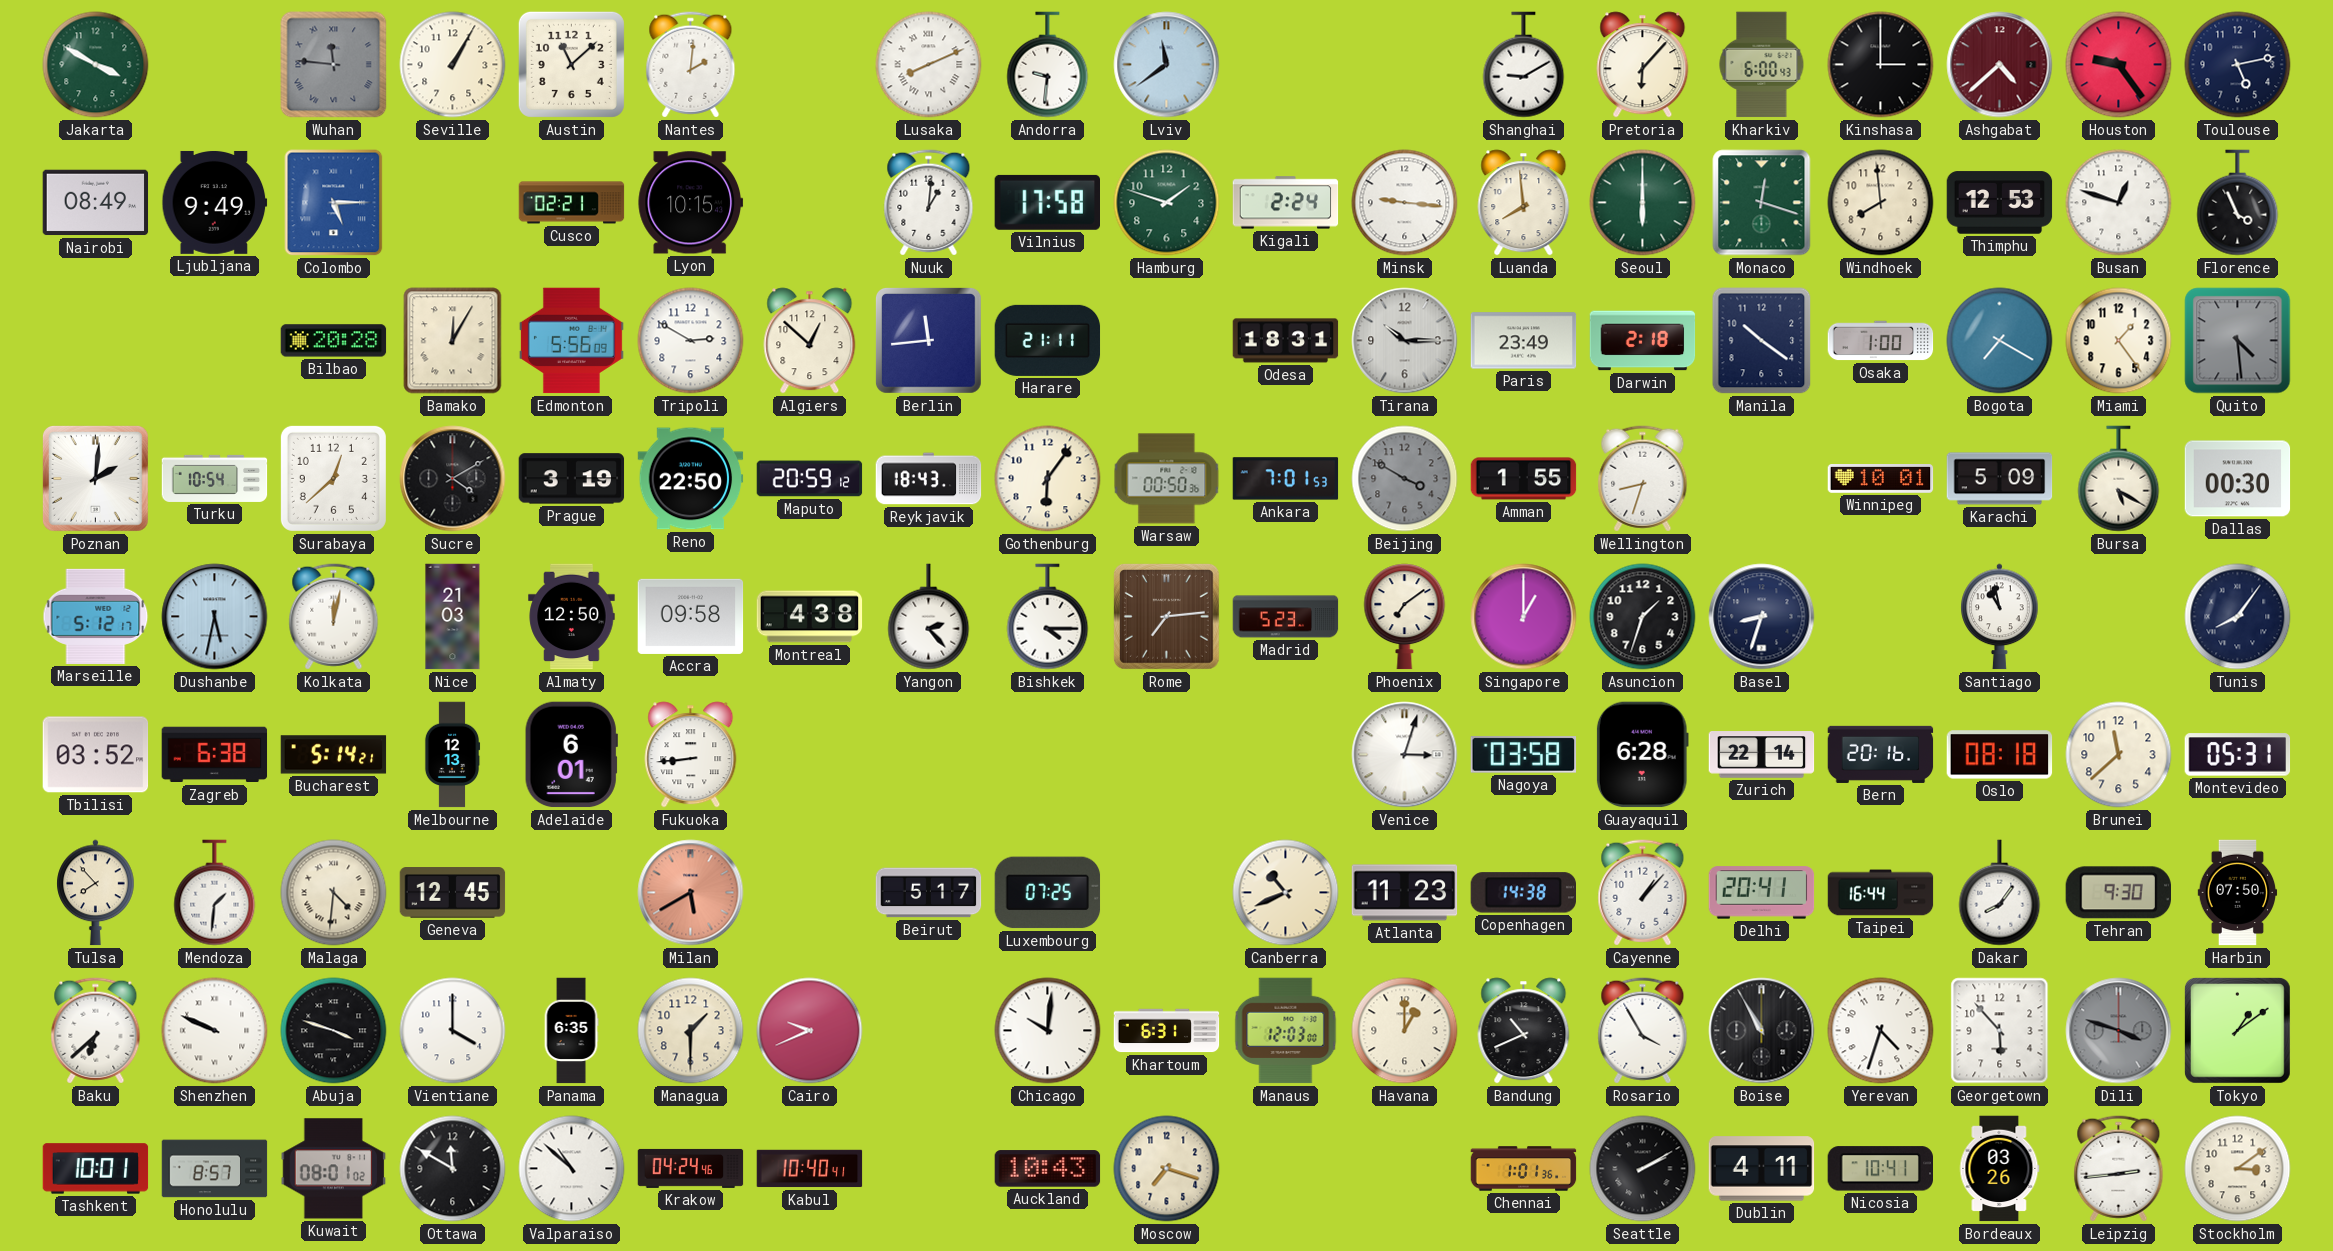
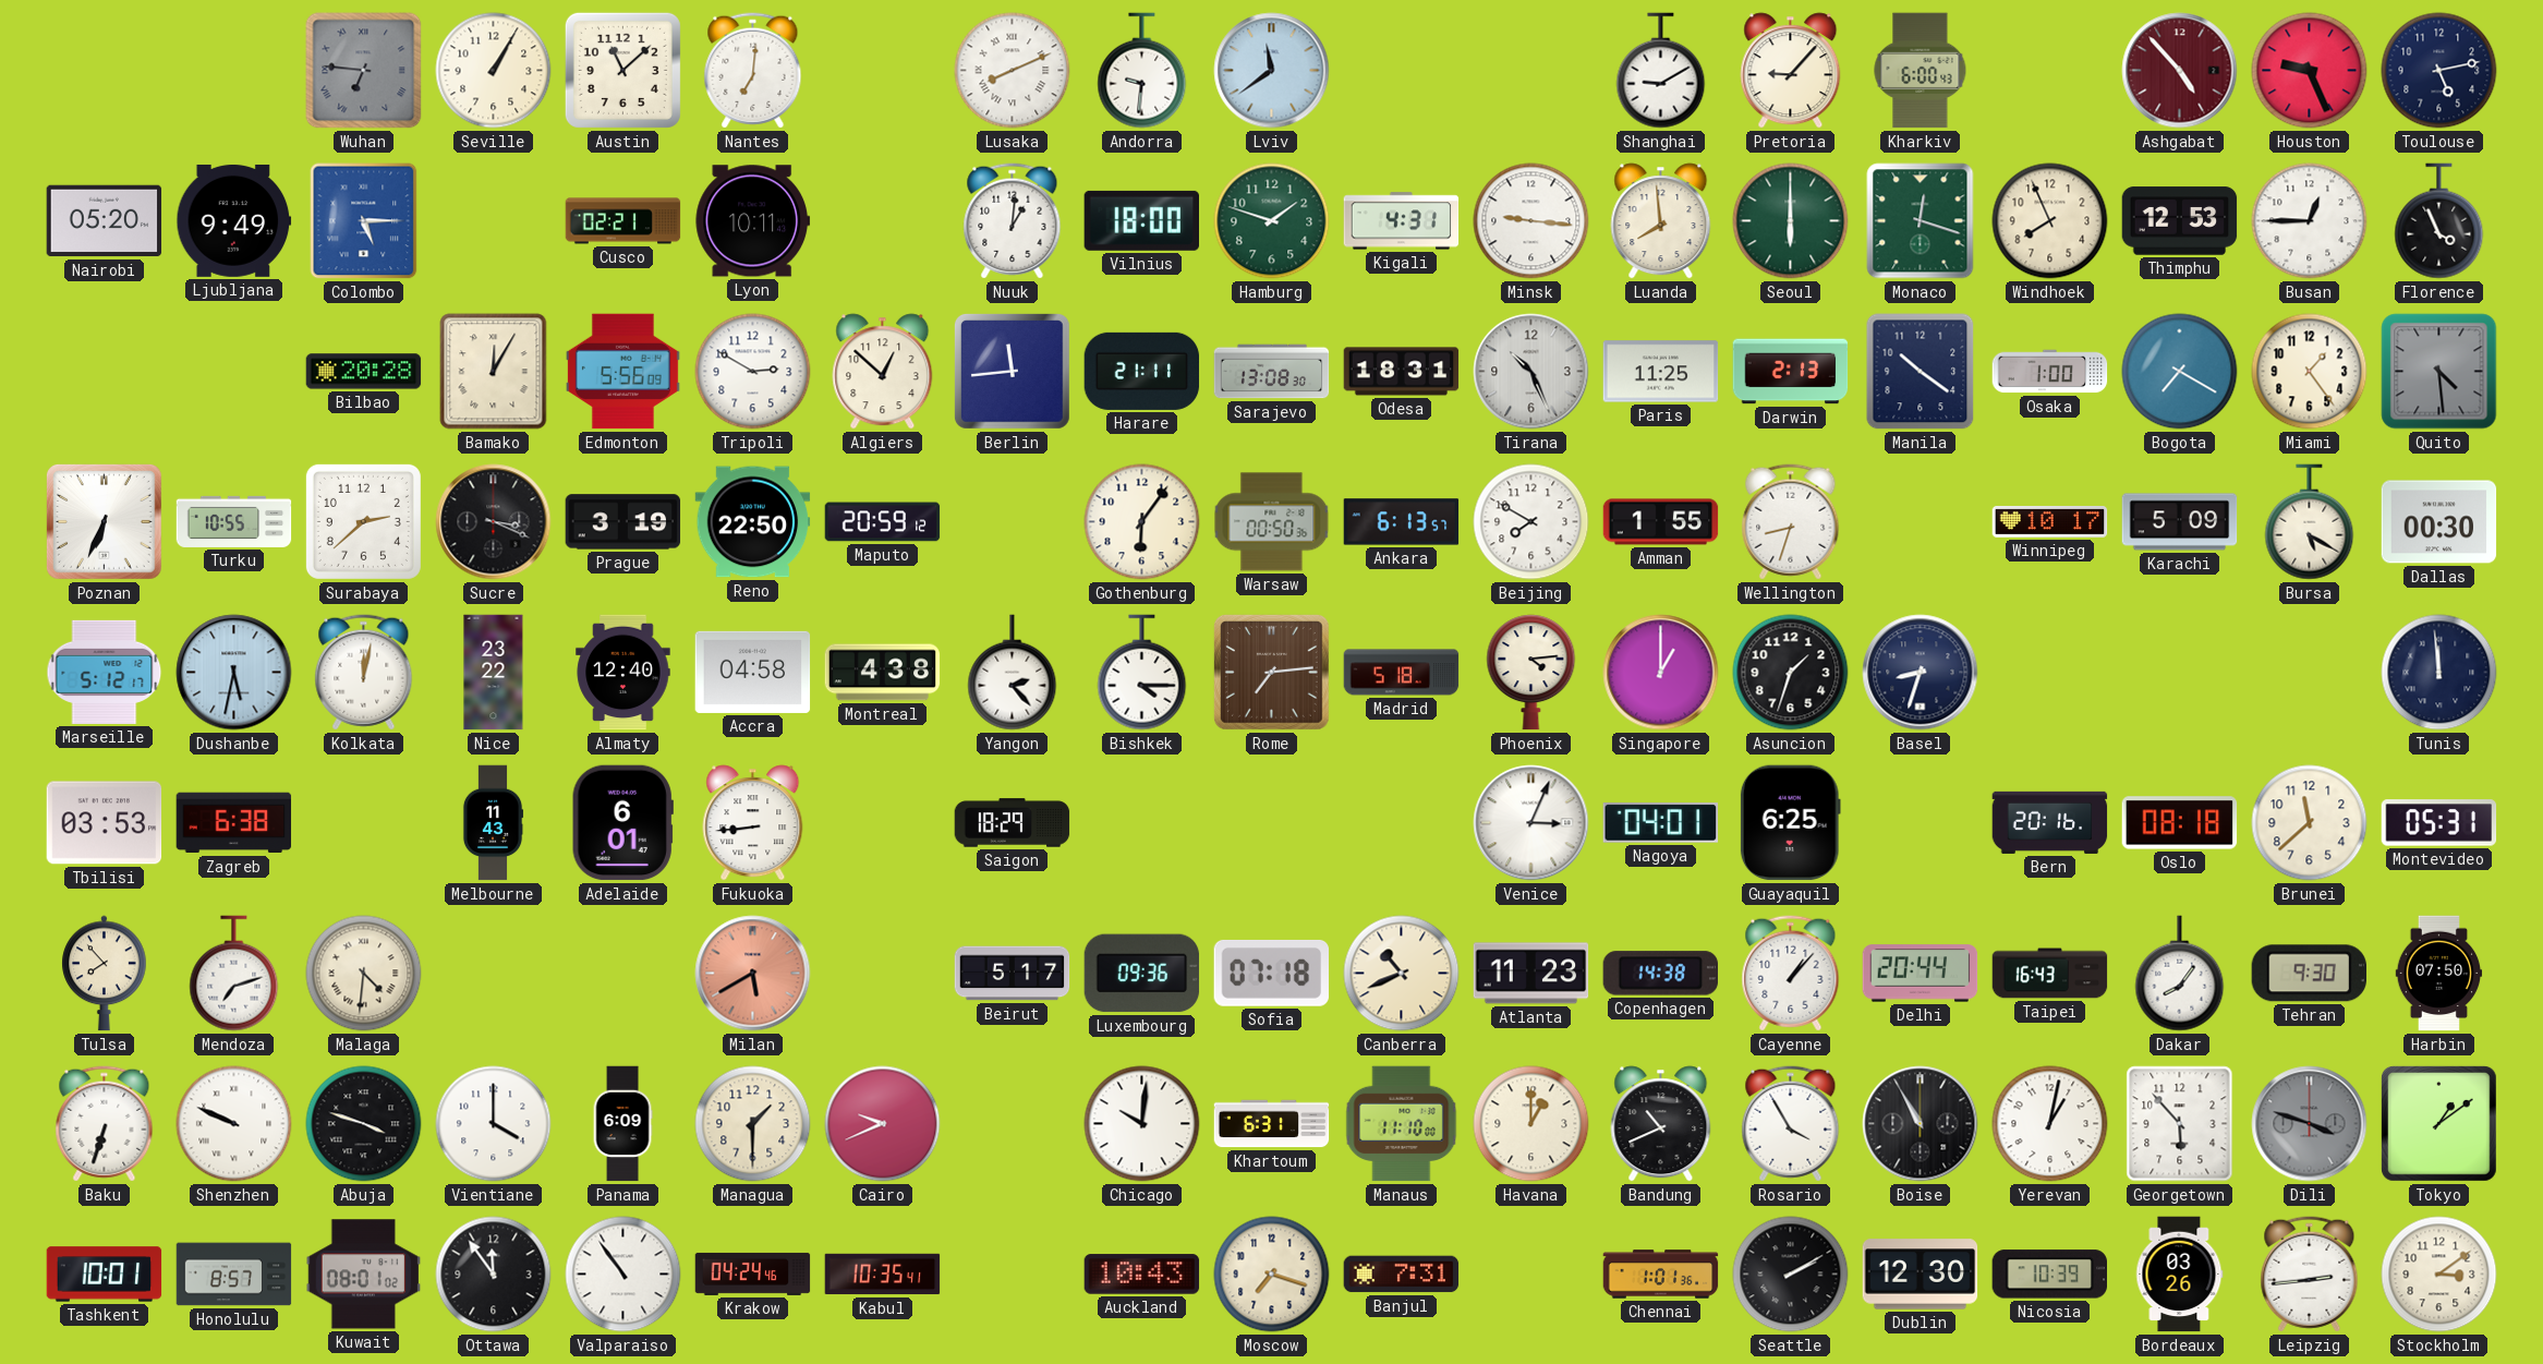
Jakarta: 3:50 -> none
Wuhan: 11:46 -> 6:46
Nantes: 2:01 -> 7:01
Pretoria: 6:07 -> 9:07
Kinshasa: 3:00 -> none
Ashgabat: 4:38 -> 4:53
Houston: 9:24 -> 9:26
Nairobi: 08:49 -> 05:20
Lyon: 10:15 -> 10:11
Vilnius: 17:58 -> 18:00
Kigali: 2:24 -> 4:31
Windhoek: 7:59 -> 7:56
Busan: 12:48 -> 12:45
Sarajevo: none -> 13:08
Tirana: 10:15 -> 10:26
Paris: 23:49 -> 11:25
Darwin: 2:18 -> 2:13
Poznan: 2:01 -> 6:34
Turku: 10:54 -> 10:55
Surabaya: 12:38 -> 2:38
Sucre: 4:10 -> 3:19
Reykjavik: 18:43 -> none
Ankara: 7:01 -> 6:13
Beijing: 3:50 -> 7:50
Beijing dial: grey -> white
Winnipeg: 10:01 -> 10:17
Nice: 21:03 -> 23:22
Almaty: 12:50 -> 12:40
Accra: 09:58 -> 04:58
Madrid: 5:23 -> 5:18
Phoenix: 7:09 -> 4:14
Santiago: 10:58 -> none
Tunis: 8:06 -> 11:59
Tbilisi: 03:52 -> 03:53
Bucharest: 5:14 -> none
Melbourne: 12:13 -> 11:43
Saigon: none -> 18:29
Venice: 3:03 -> 3:04
Nagoya: 03:58 -> 04:01
Guayaquil: 6:28 -> 6:25
Zurich: 22:14 -> none
Mendoza: 1:31 -> 7:12
Geneva: 12:45 -> none
Luxembourg: 07:25 -> 09:36
Sofia: none -> 07:18
Delhi: 20:41 -> 20:44
Taipei: 16:44 -> 16:43
Baku: 6:38 -> 6:33
Panama: 6:35 -> 6:09
Manaus: 12:03 -> 11:10
Yerevan: 4:33 -> 1:02
Ottawa: 11:50 -> 11:54
Valparaiso: 10:52 -> 10:54
Kabul: 10:40 -> 10:35
Banjul: none -> 7:31
Dublin: 4:11 -> 12:30
Nicosia: 10:41 -> 10:39
